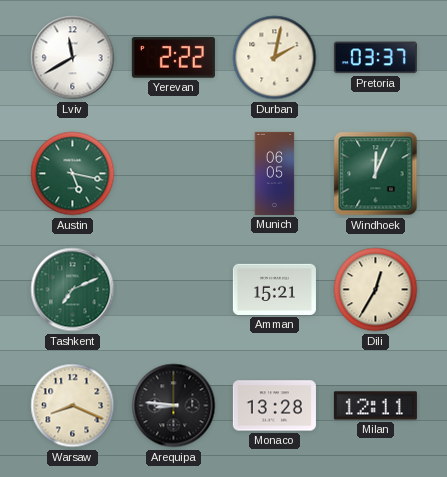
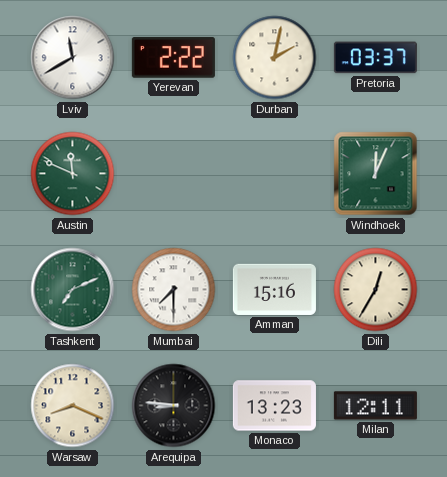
Austin: 5:17 -> 11:49
Munich: 06:05 -> none
Mumbai: none -> 7:30
Amman: 15:21 -> 15:16
Monaco: 13:28 -> 13:23
